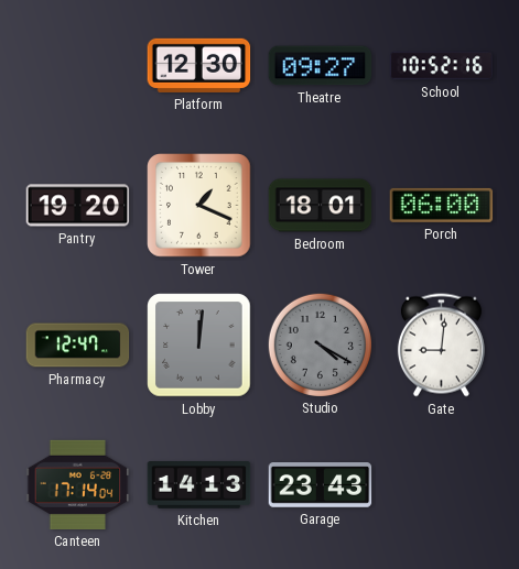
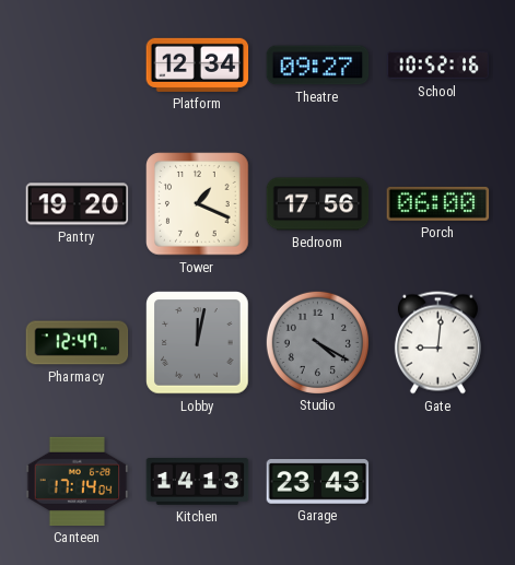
Platform: 12:30 -> 12:34
Bedroom: 18:01 -> 17:56
Lobby: 12:01 -> 12:02
